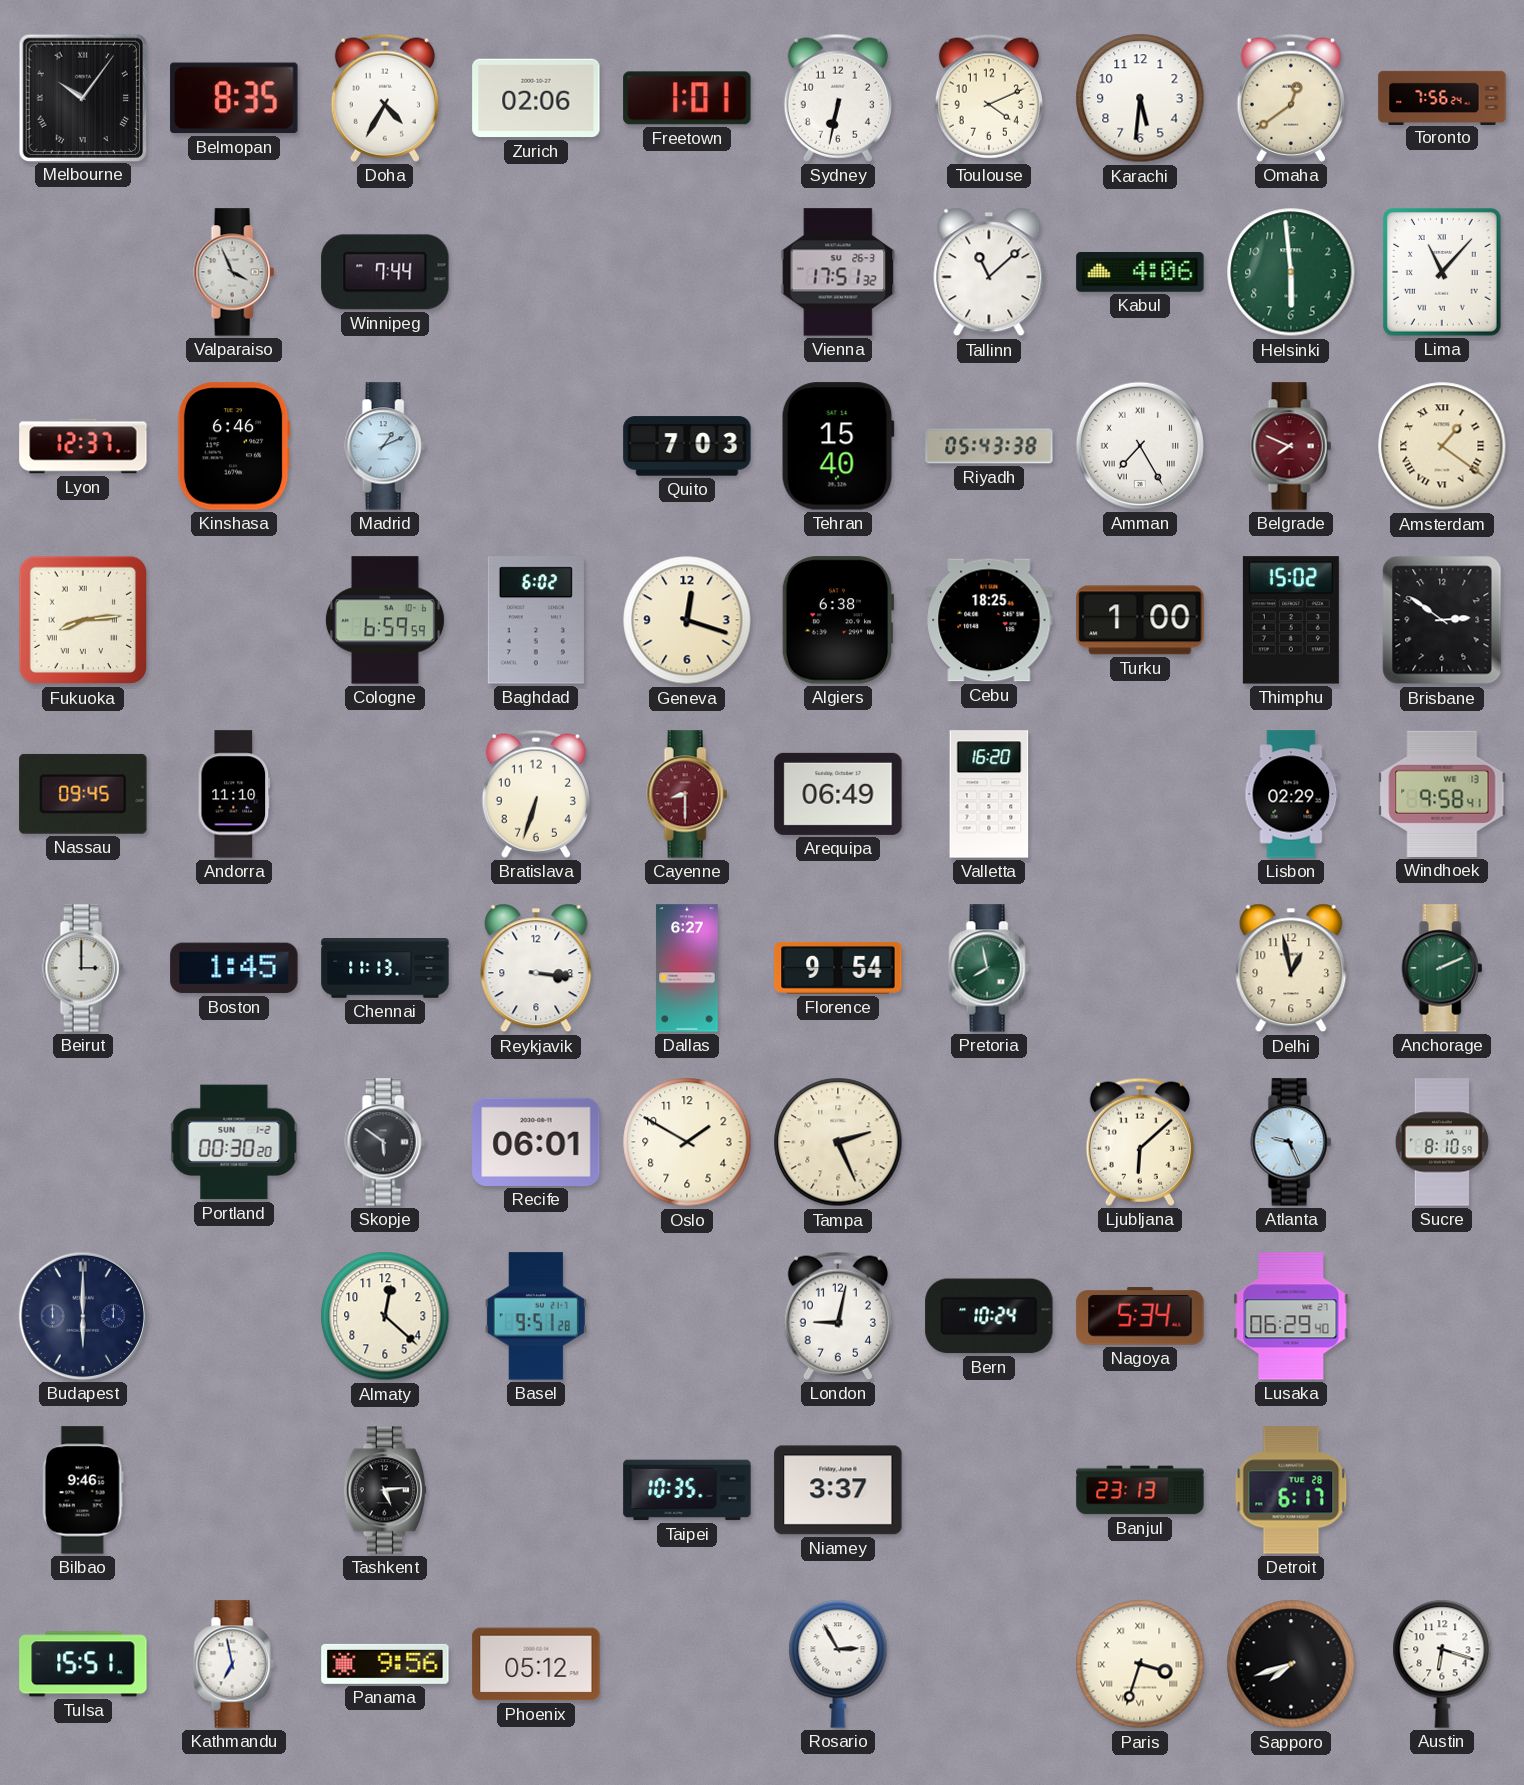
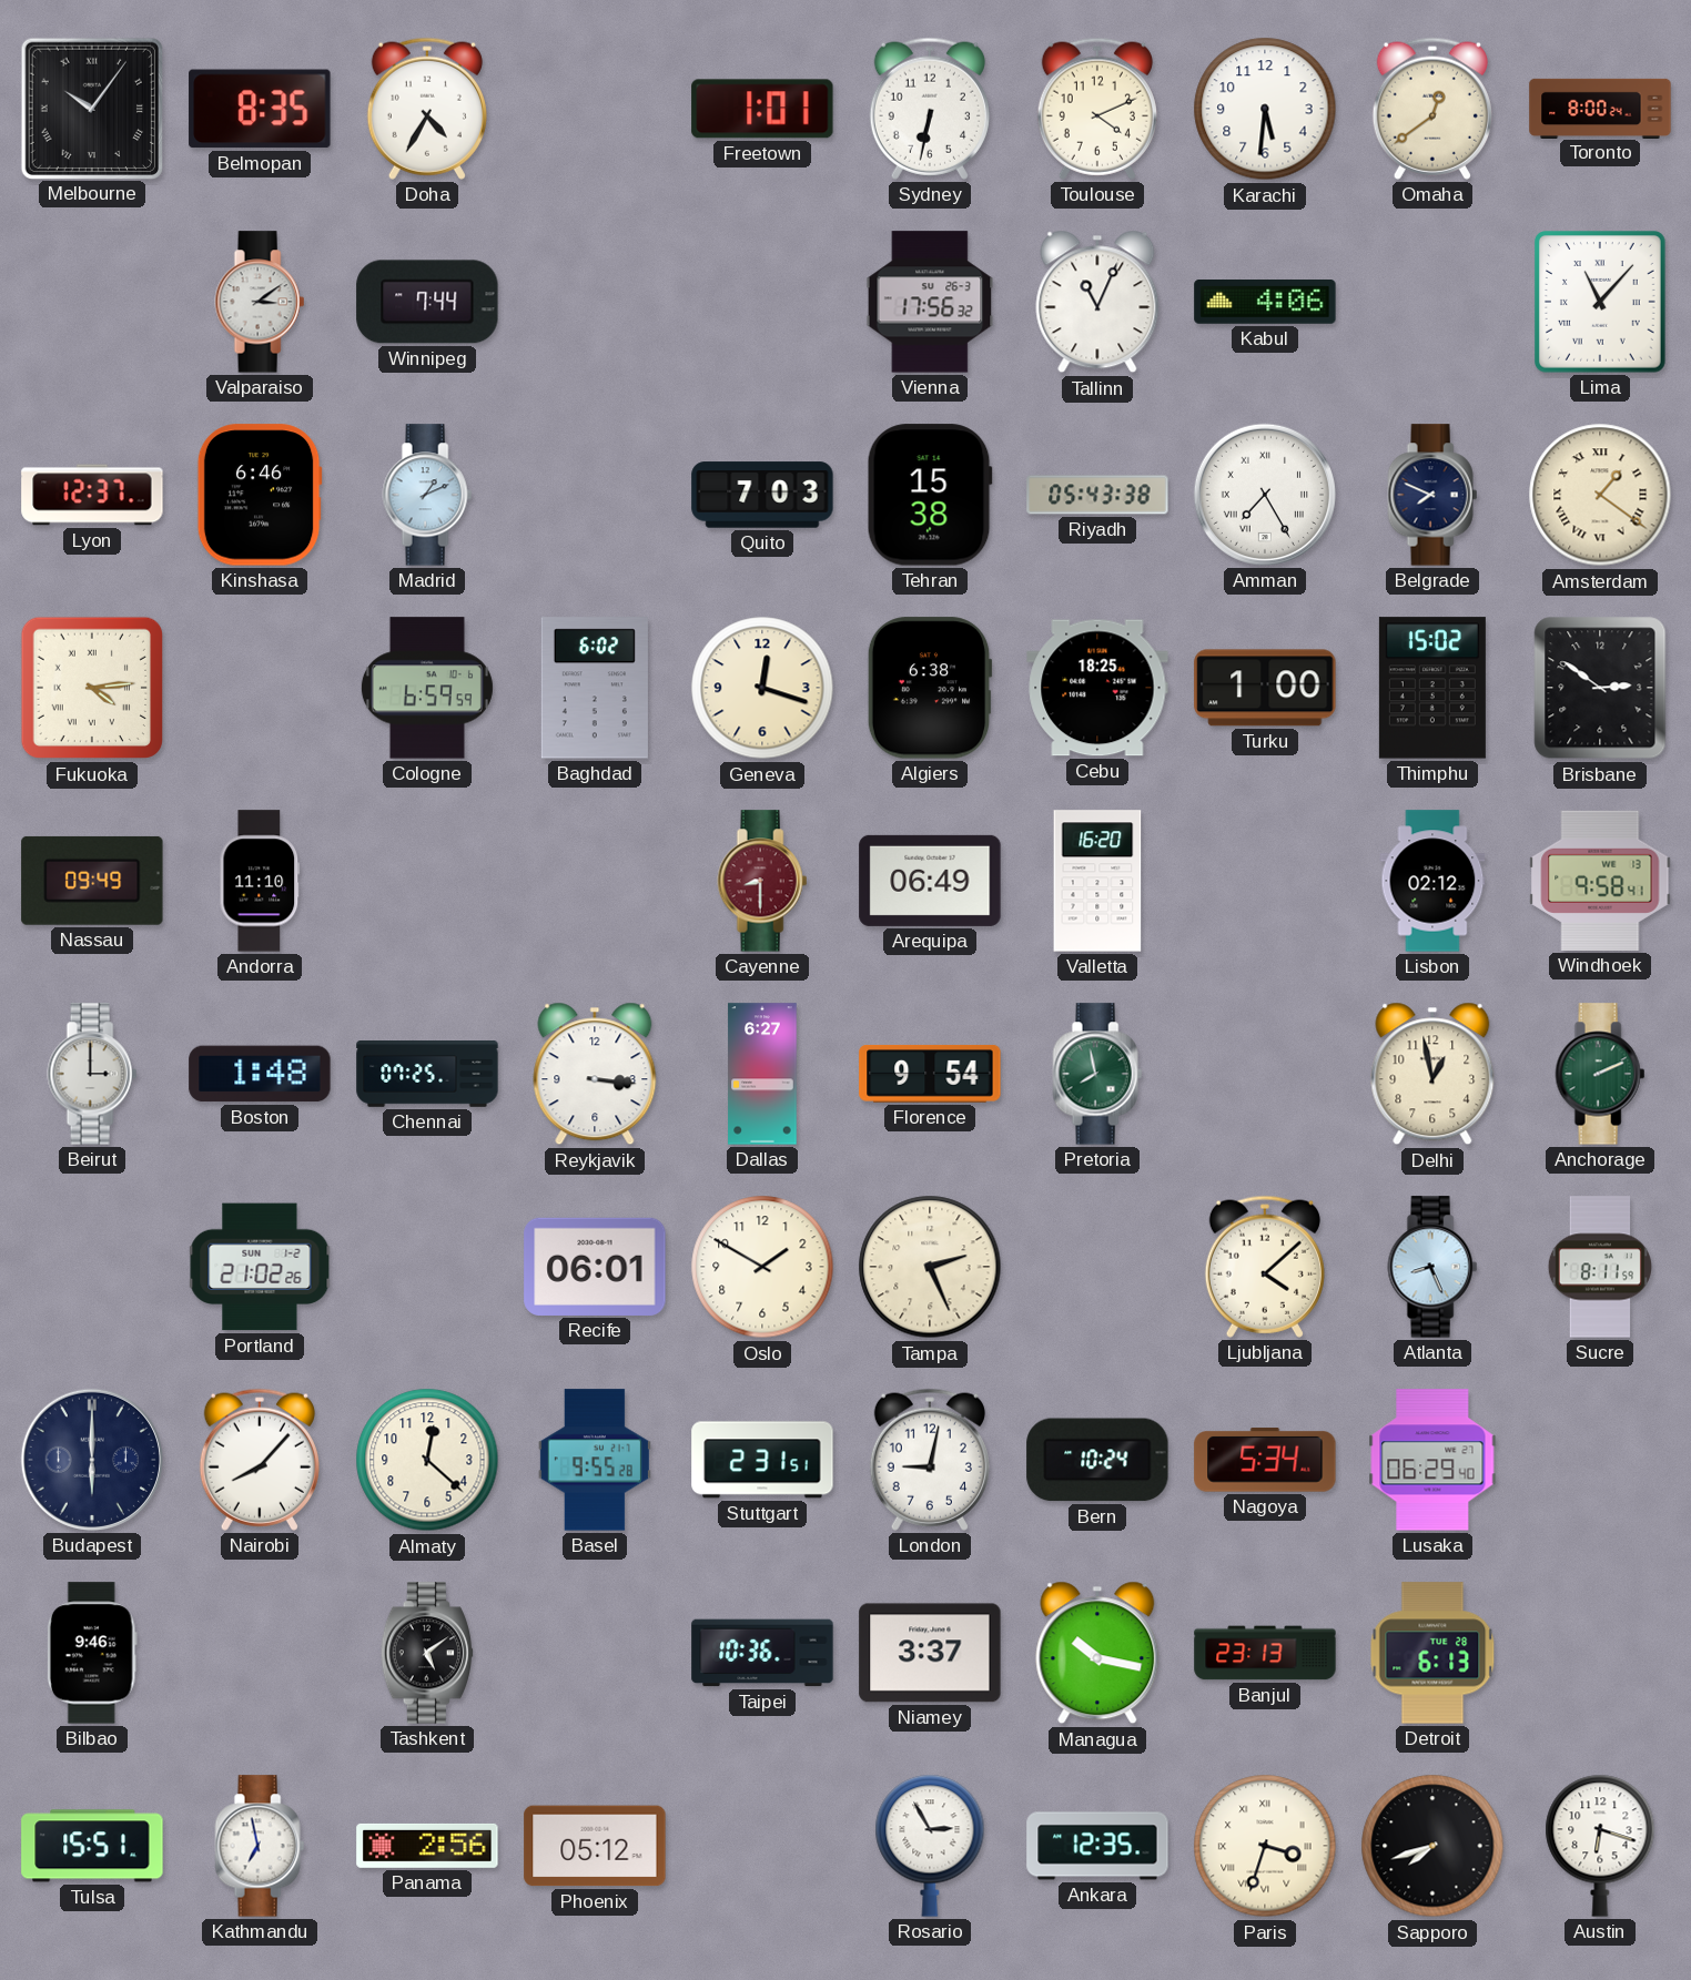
Zurich: 02:06 -> none
Toronto: 7:56 -> 8:00
Valparaiso: 3:56 -> 3:09
Vienna: 17:51 -> 17:56
Tallinn: 11:08 -> 11:04
Helsinki: 5:59 -> none
Tehran: 15:40 -> 15:38
Belgrade dial: burgundy -> navy
Fukuoka: 8:14 -> 4:14
Nassau: 09:45 -> 09:49
Bratislava: 6:33 -> none
Lisbon: 02:29 -> 02:12
Boston: 1:45 -> 1:48
Chennai: 11:13 -> 07:25
Portland: 00:30 -> 21:02
Skopje: 5:51 -> none
Ljubljana: 6:08 -> 4:08
Atlanta: 9:26 -> 8:26
Sucre: 8:10 -> 8:11
Nairobi: none -> 8:07
Basel: 9:51 -> 9:55
Stuttgart: none -> 2:31
Tashkent: 5:14 -> 5:09
Taipei: 10:35 -> 10:36
Managua: none -> 10:17
Detroit: 6:17 -> 6:13
Panama: 9:56 -> 2:56
Ankara: none -> 12:35
